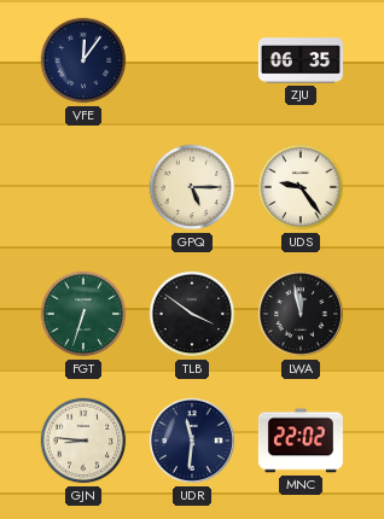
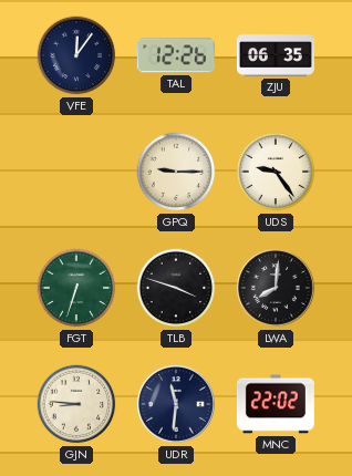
TAL: none -> 12:26
GPQ: 5:15 -> 9:15
TLB: 3:51 -> 3:48
LWA: 11:58 -> 8:01
